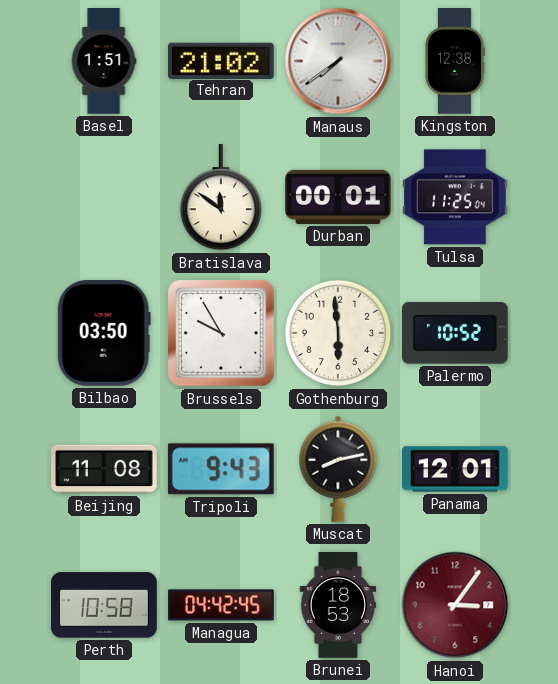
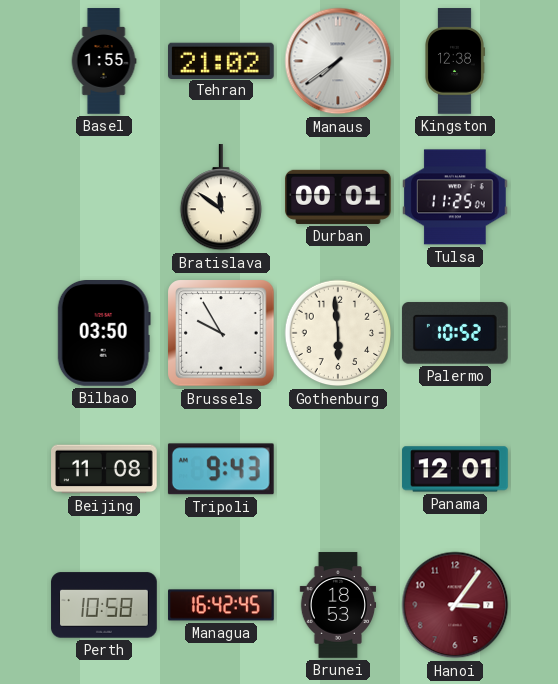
Basel: 1:51 -> 1:55
Muscat: 8:13 -> none
Managua: 04:42 -> 16:42
